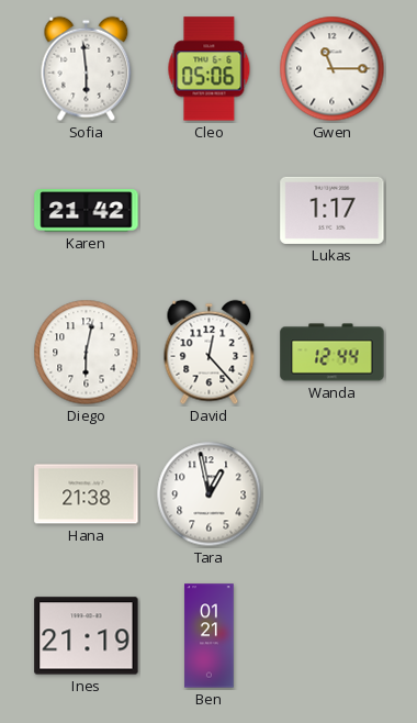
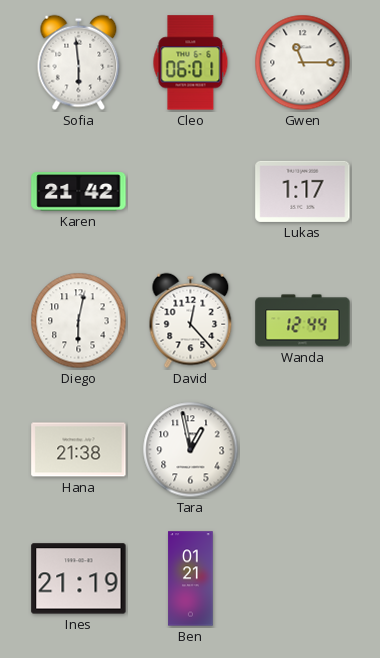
Cleo: 05:06 -> 06:01
